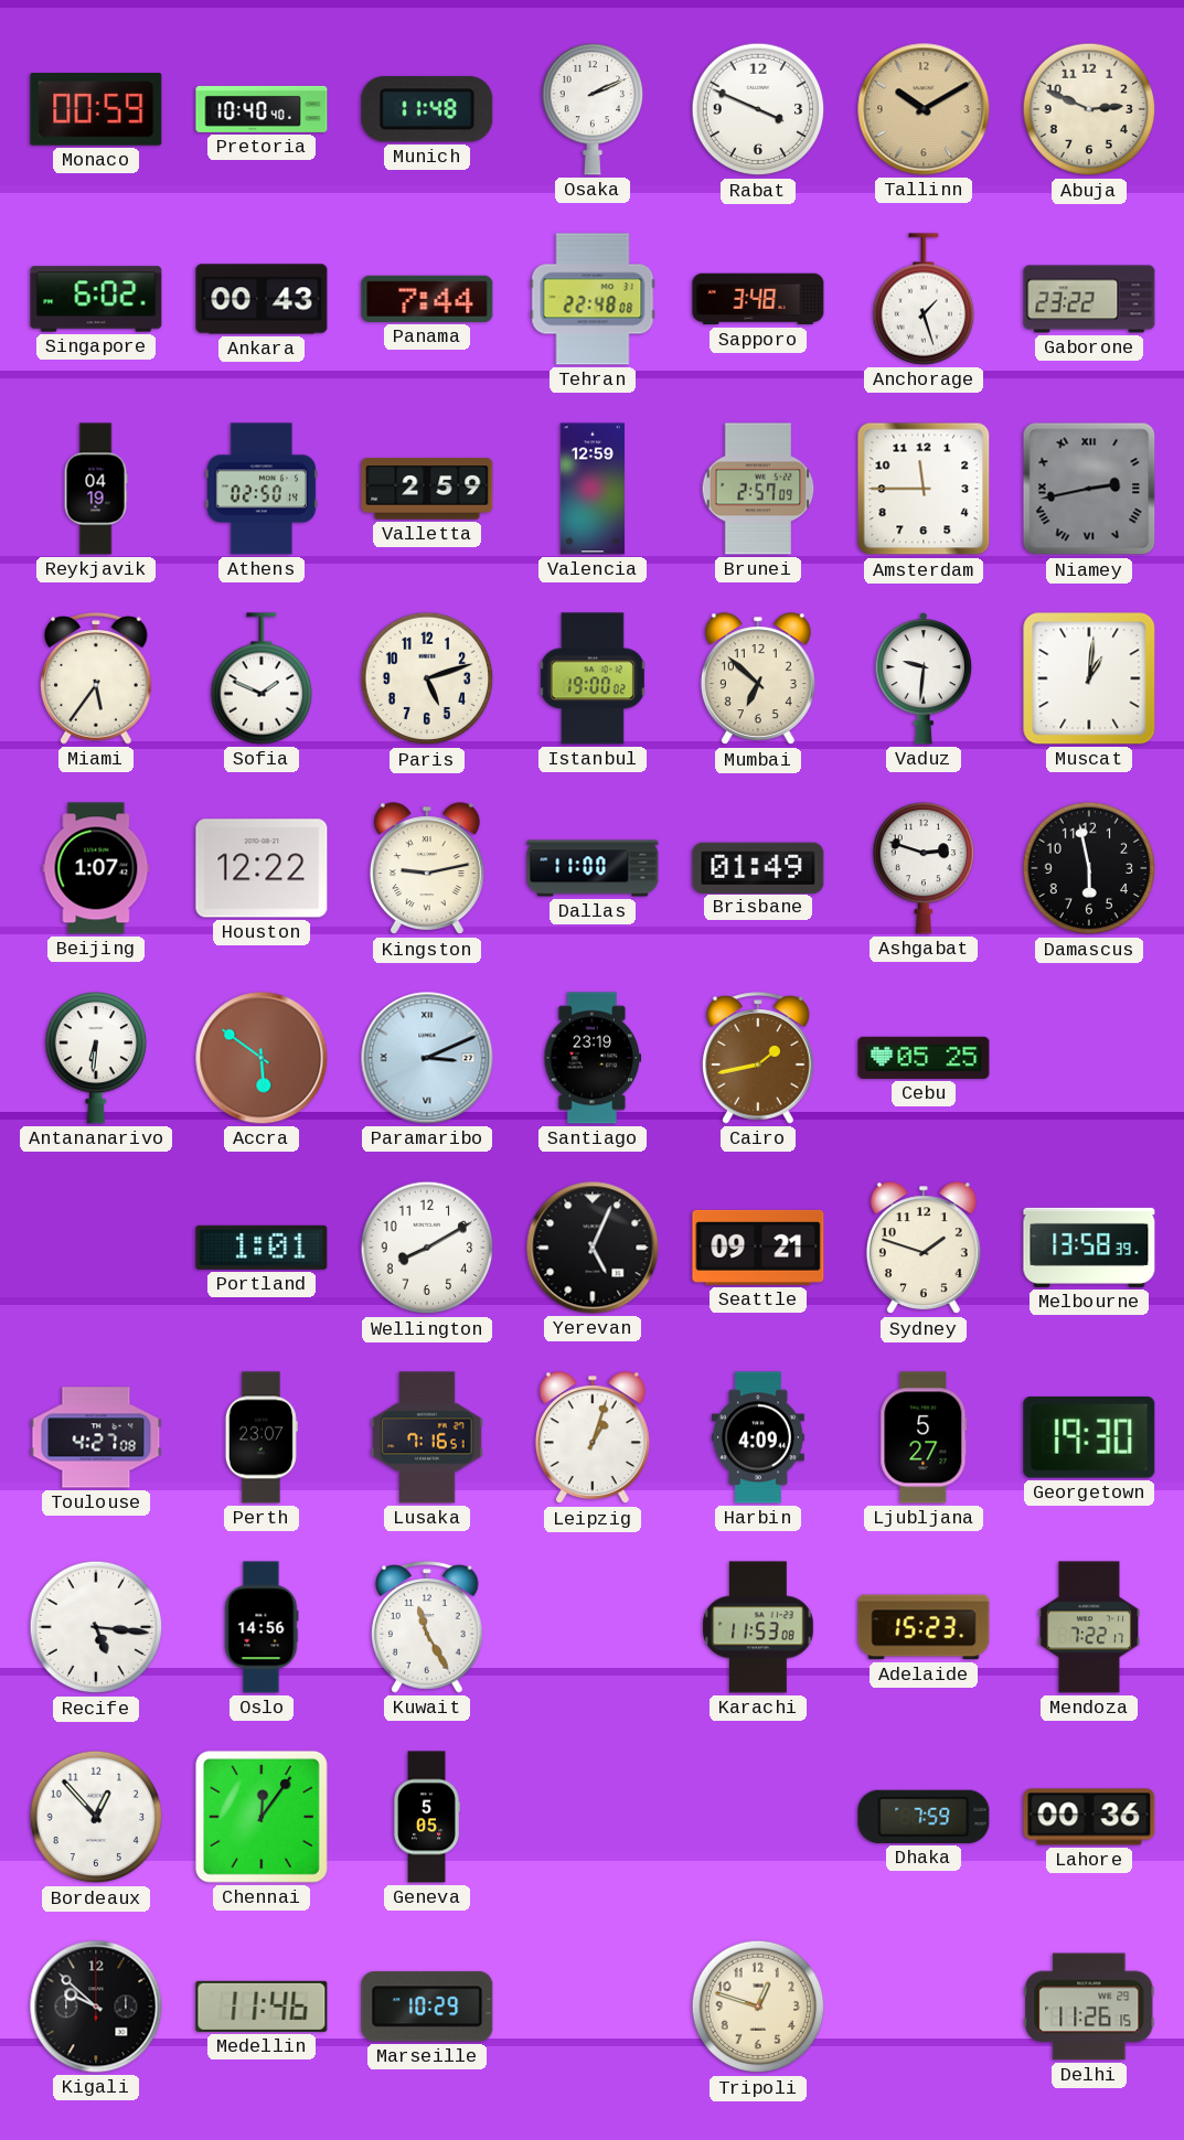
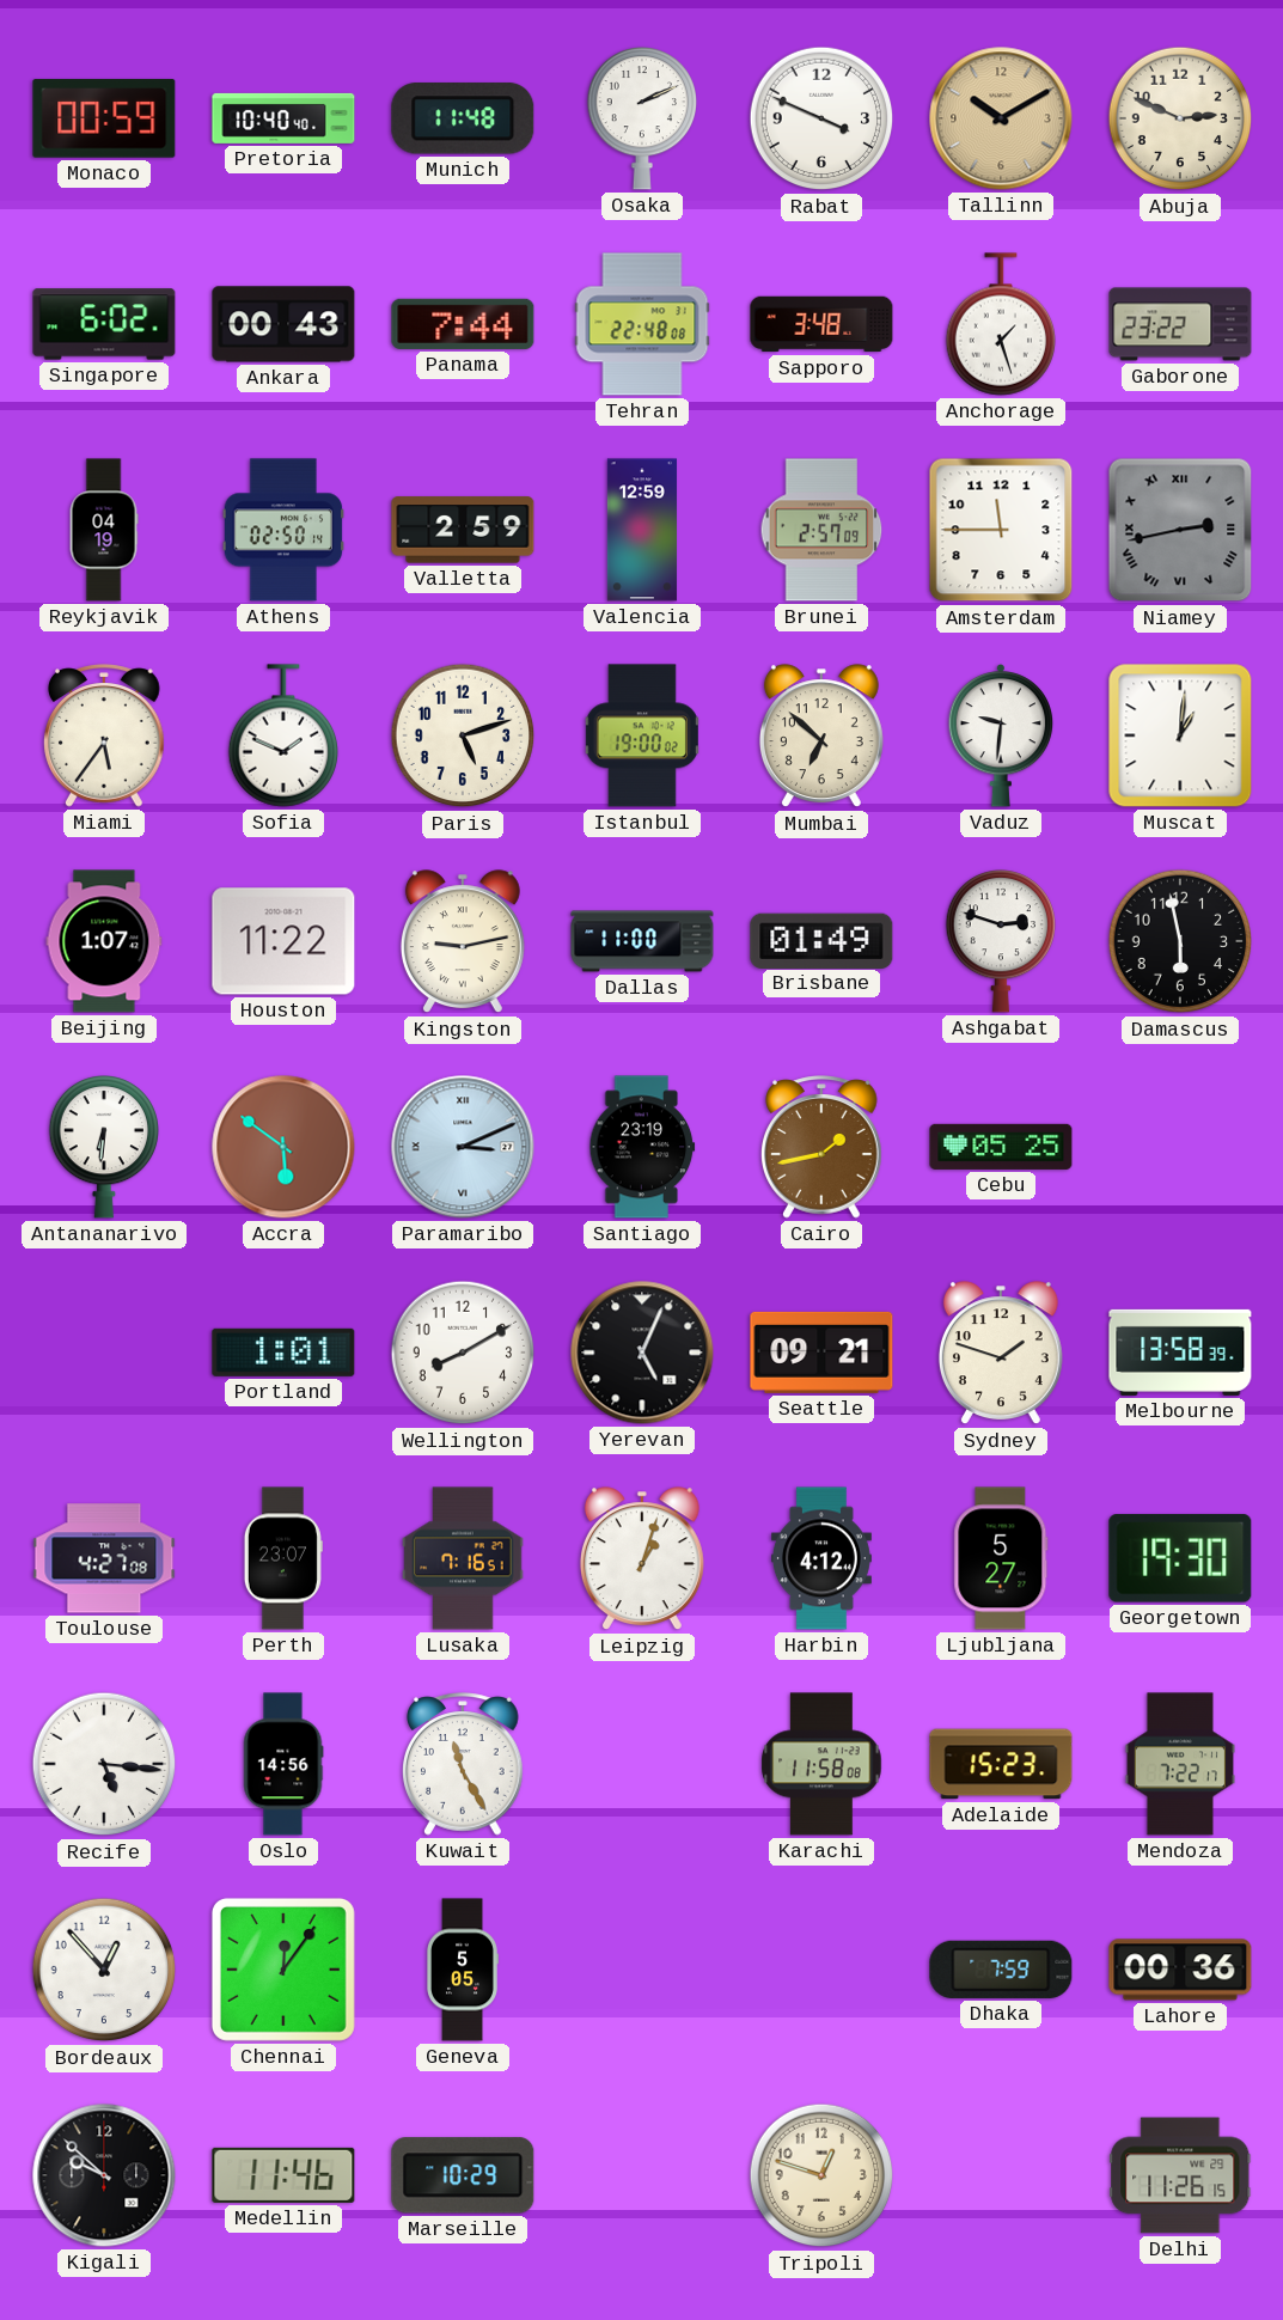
Houston: 12:22 -> 11:22
Harbin: 4:09 -> 4:12
Karachi: 11:53 -> 11:58
